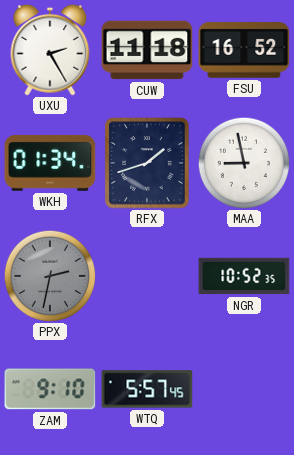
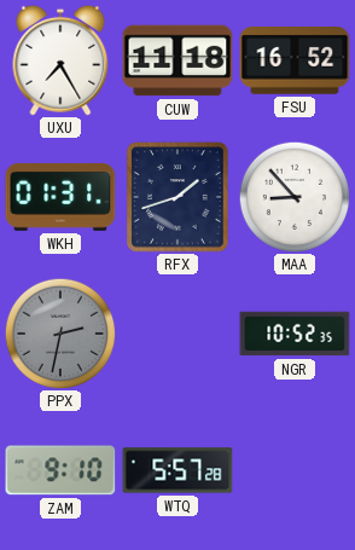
UXU: 2:25 -> 7:25
WKH: 01:34 -> 01:31
MAA: 8:58 -> 8:53
WTQ: 5:57:45 -> 5:57:28
